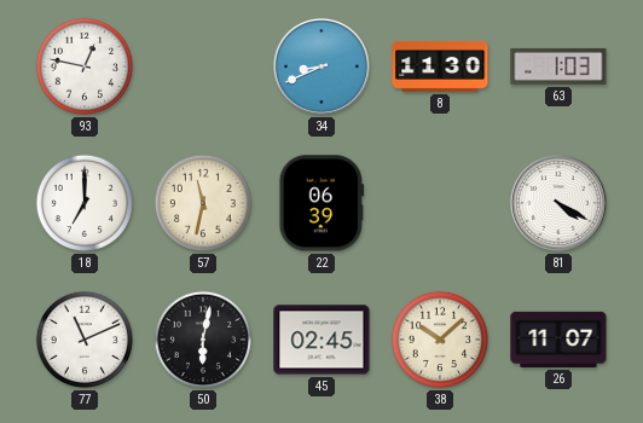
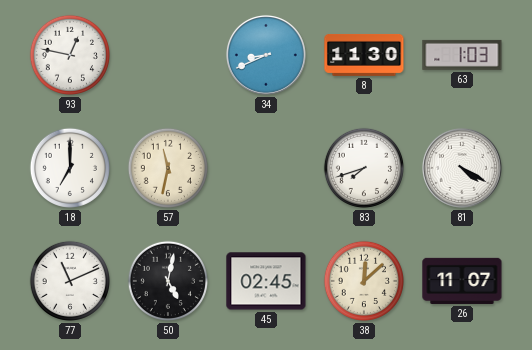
22: 06:39 -> none
83: none -> 7:42
50: 6:02 -> 5:02
38: 10:08 -> 12:08
